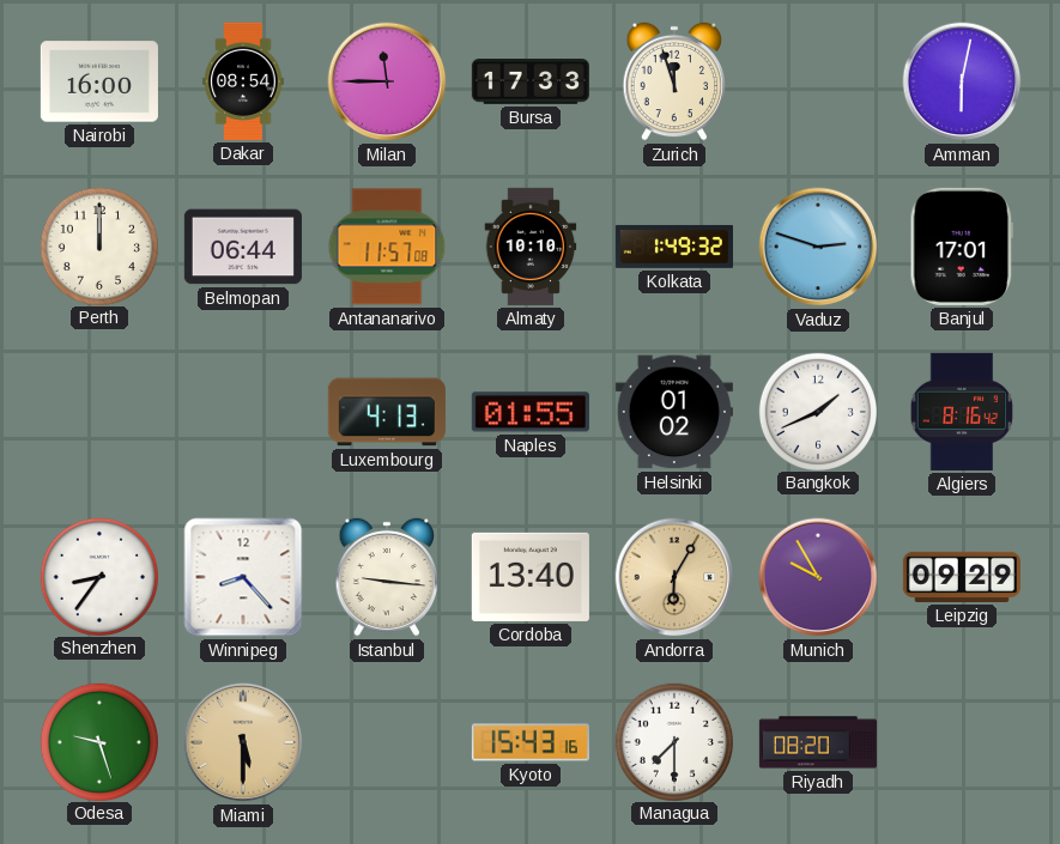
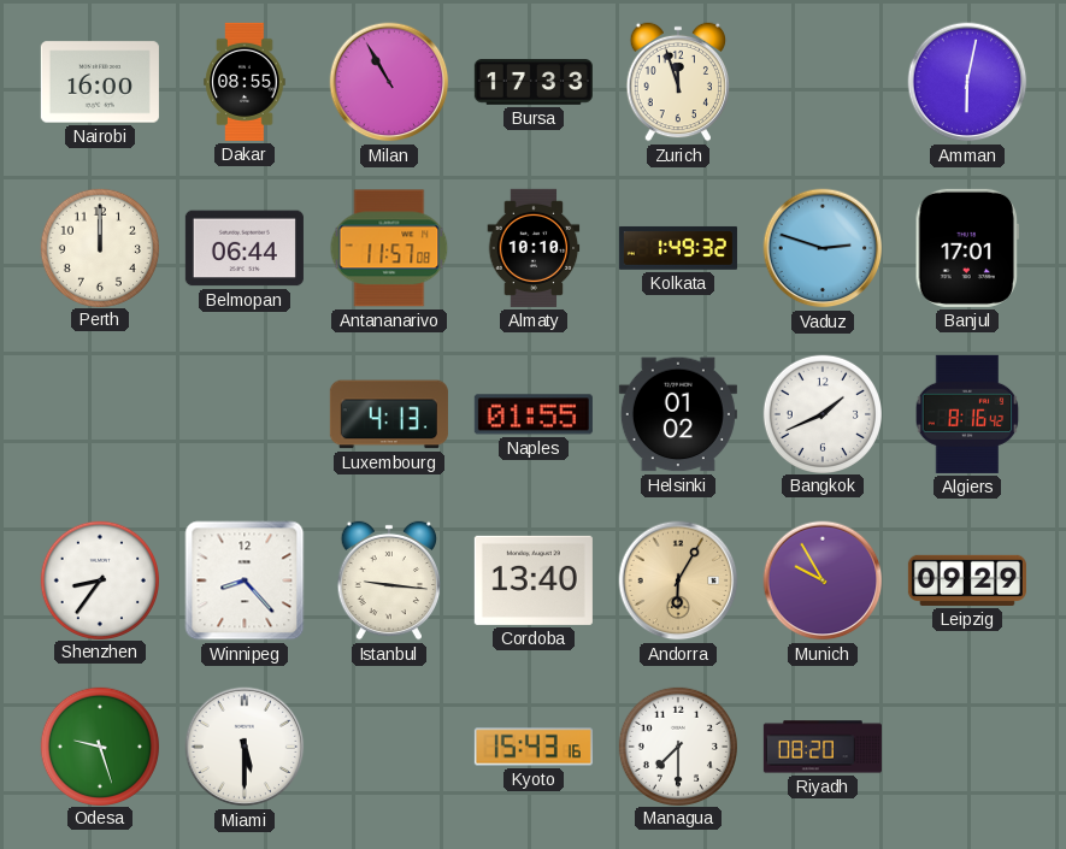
Dakar: 08:54 -> 08:55
Milan: 11:45 -> 10:55
Miami dial: champagne -> white
